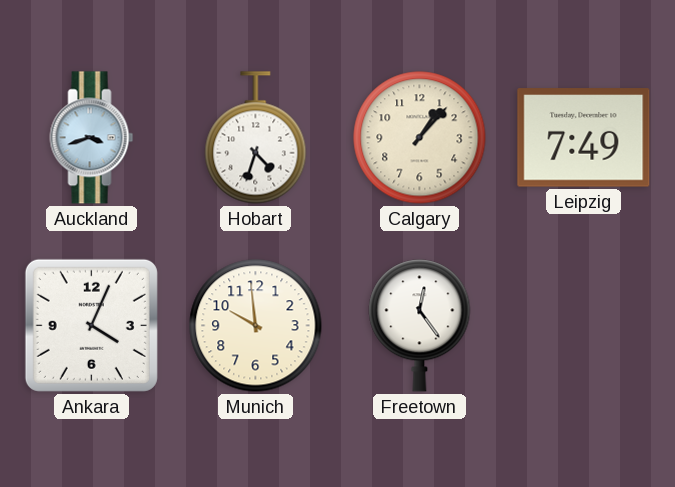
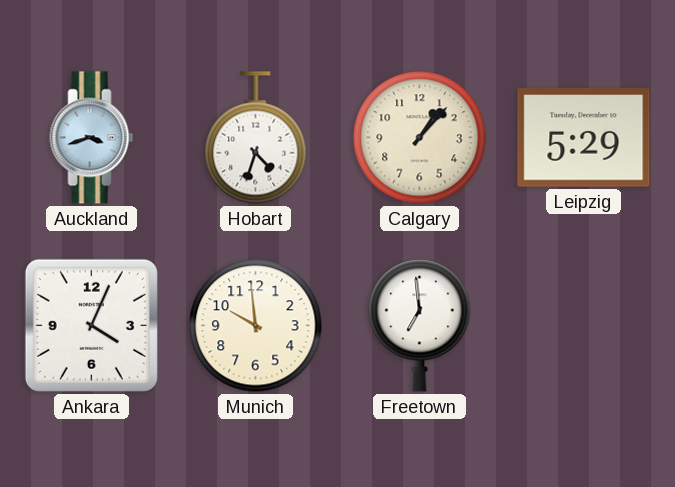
Leipzig: 7:49 -> 5:29
Freetown: 12:24 -> 6:59
